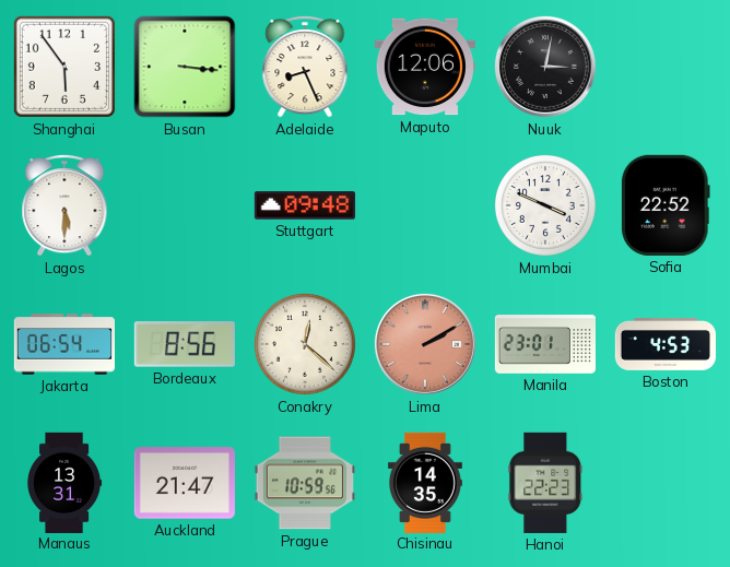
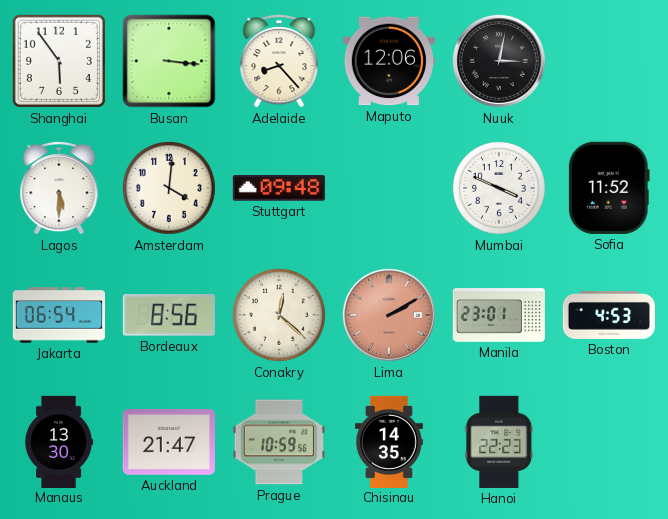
Adelaide: 8:26 -> 8:23
Amsterdam: none -> 4:01
Sofia: 22:52 -> 11:52
Manaus: 13:31 -> 13:30
